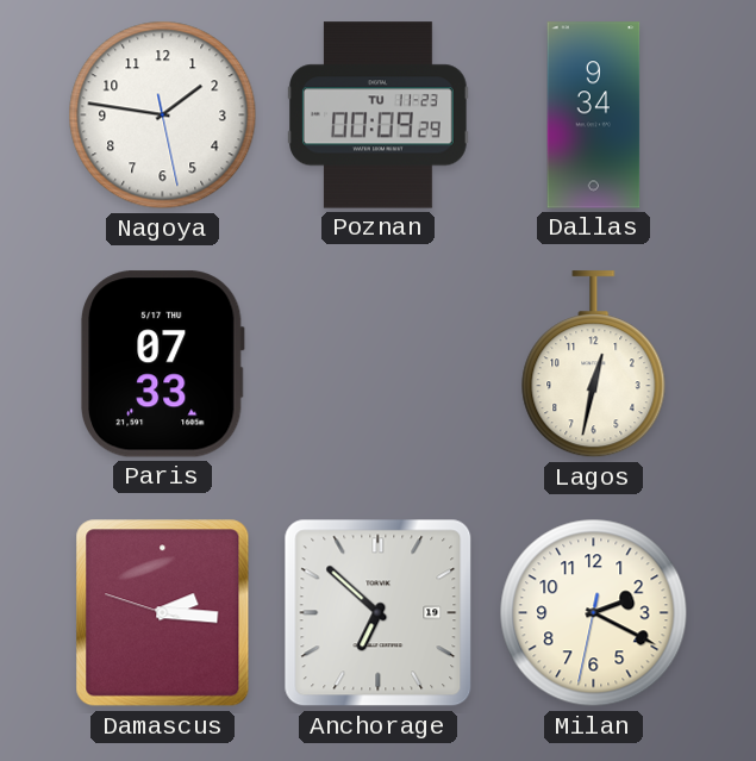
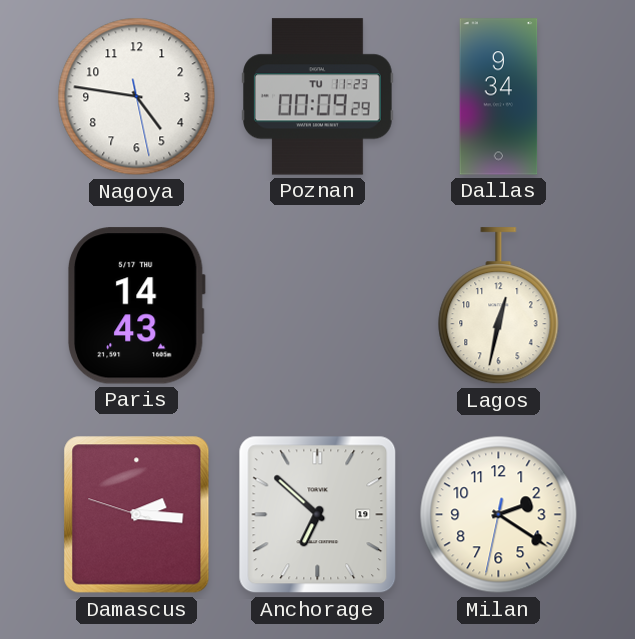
Nagoya: 1:46 -> 4:46
Paris: 07:33 -> 14:43
Milan: 2:19 -> 2:20
